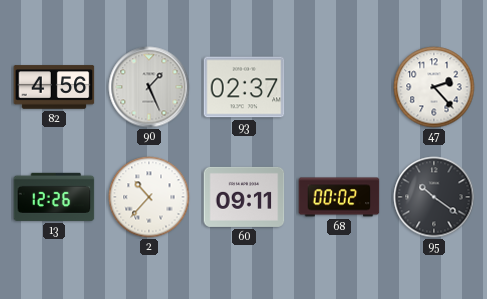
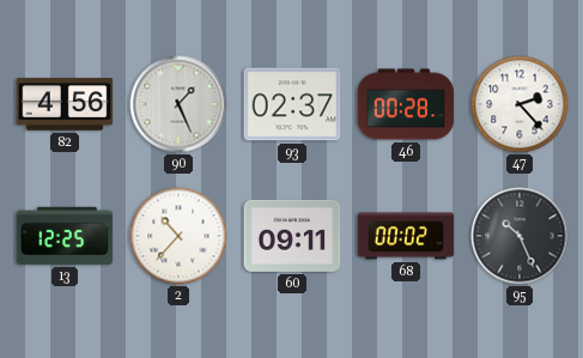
46: none -> 00:28
13: 12:26 -> 12:25
95: 10:21 -> 10:26
